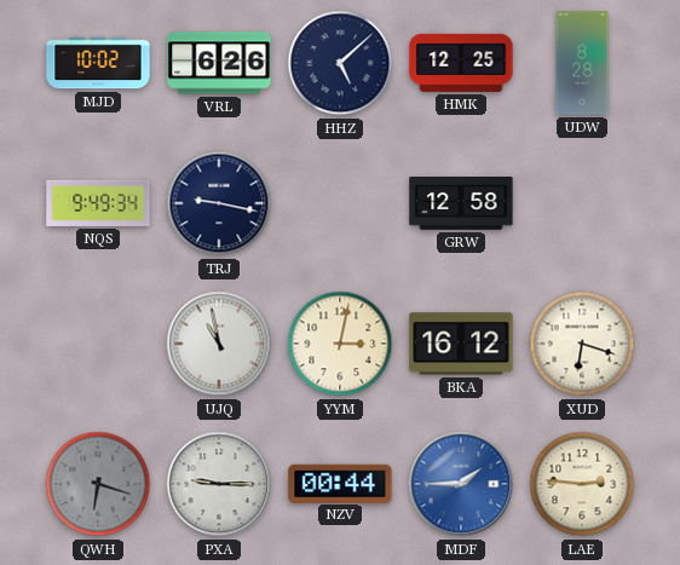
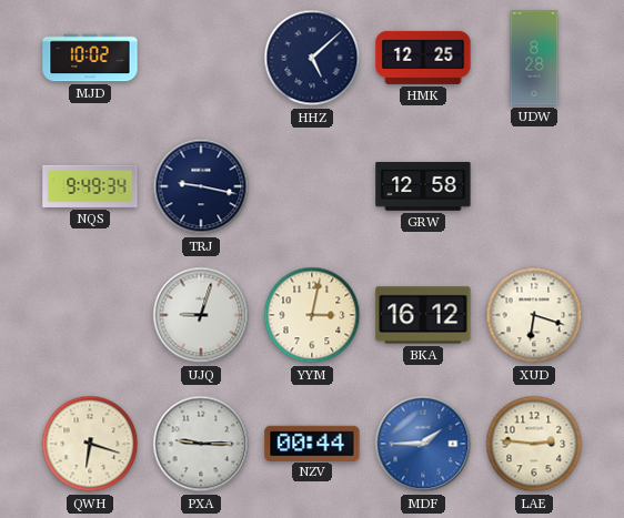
VRL: 6:26 -> none
UJQ: 10:58 -> 9:03
QWH dial: grey -> cream
